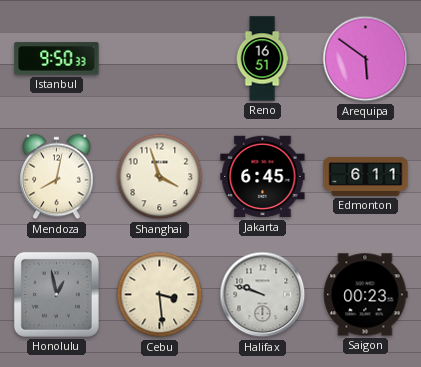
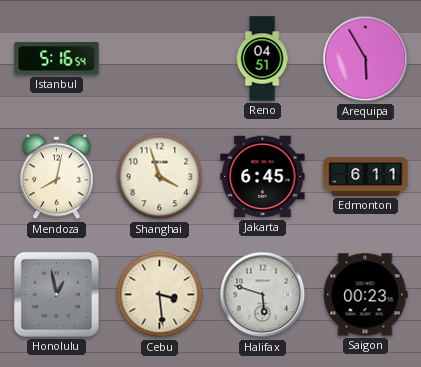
Istanbul: 9:50 -> 5:16
Reno: 16:51 -> 04:51
Arequipa: 5:51 -> 5:55
Halifax: 9:48 -> 5:48
